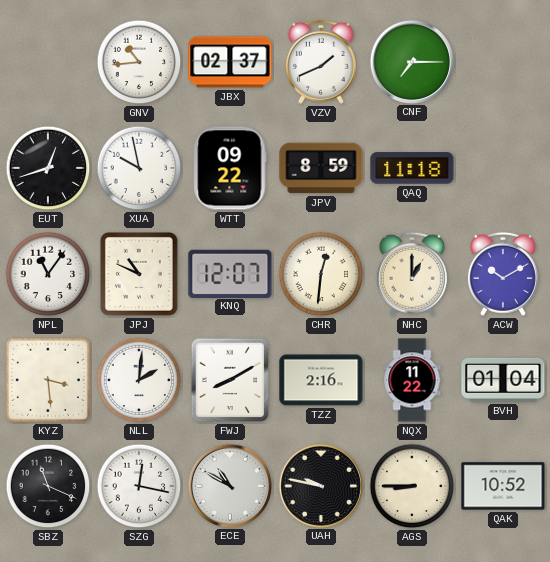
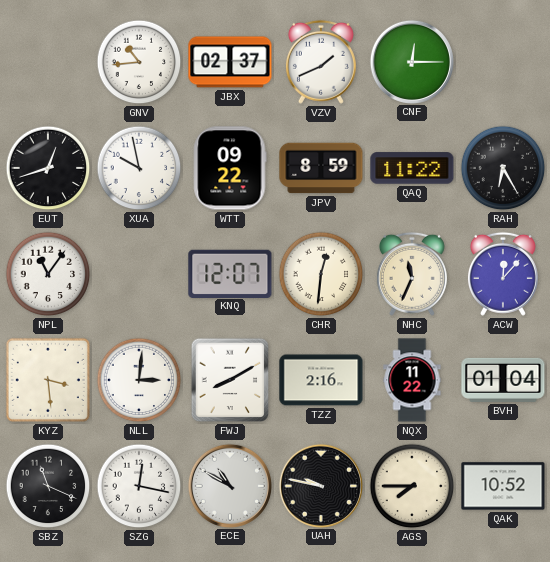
CNF: 7:15 -> 12:15
QAQ: 11:18 -> 11:22
RAH: none -> 6:25
JPJ: 10:49 -> none
NHC: 1:00 -> 11:34
ACW: 10:10 -> 12:07
NLL: 2:01 -> 3:01
AGS: 8:45 -> 7:45
